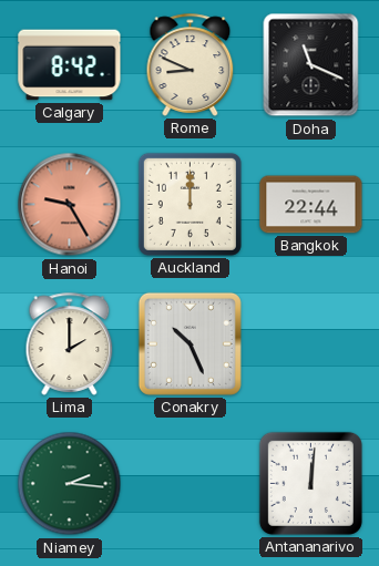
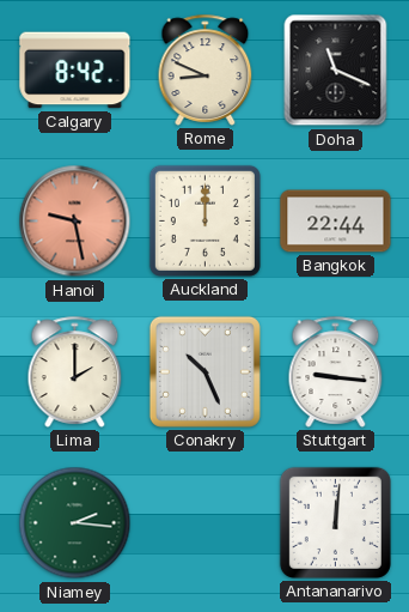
Hanoi: 9:25 -> 9:28
Stuttgart: none -> 9:16
